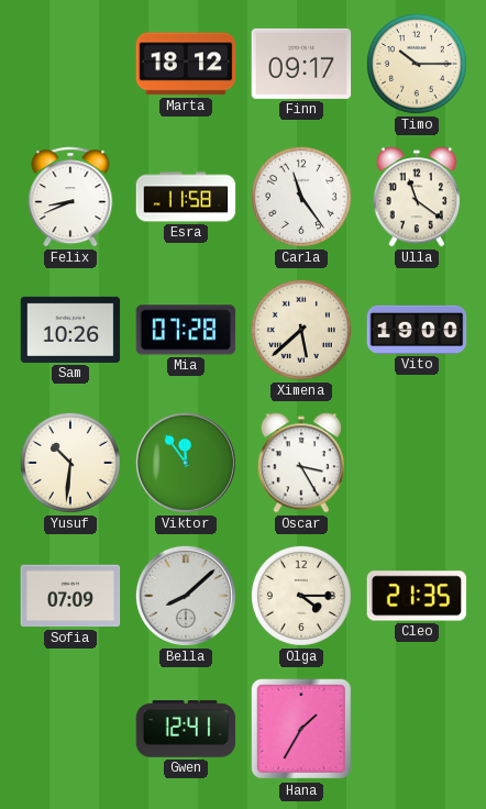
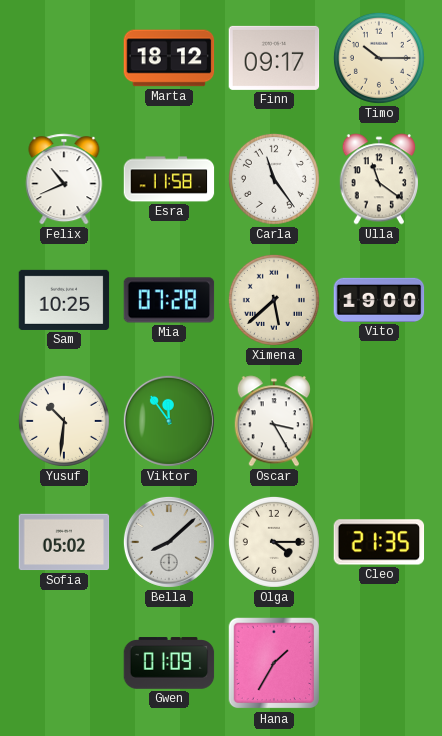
Felix: 8:41 -> 10:41
Sam: 10:26 -> 10:25
Sofia: 07:09 -> 05:02
Gwen: 12:41 -> 01:09
